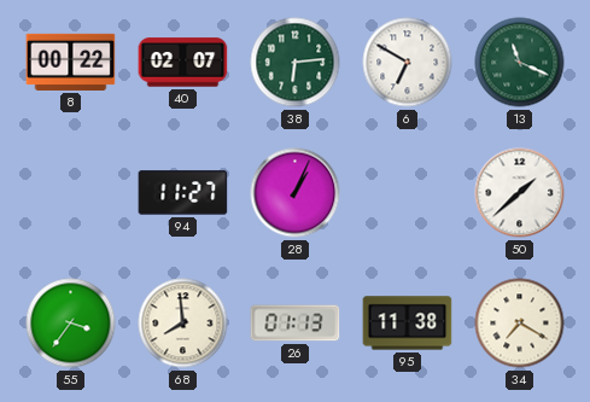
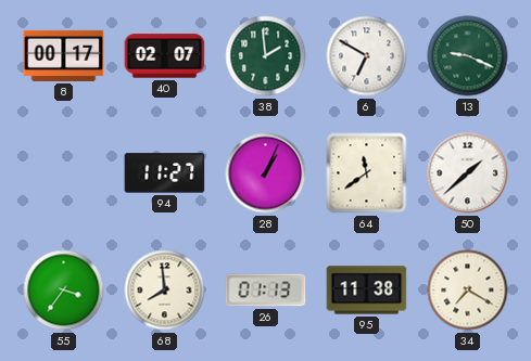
8: 00:22 -> 00:17
38: 6:14 -> 1:59
13: 11:19 -> 9:19
64: none -> 11:39
